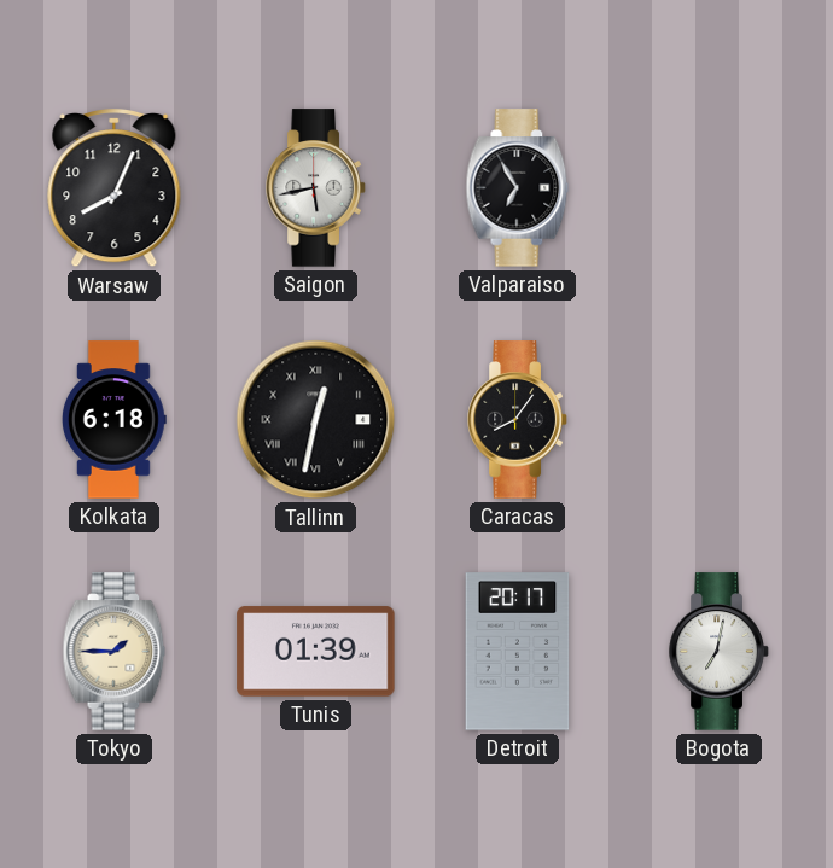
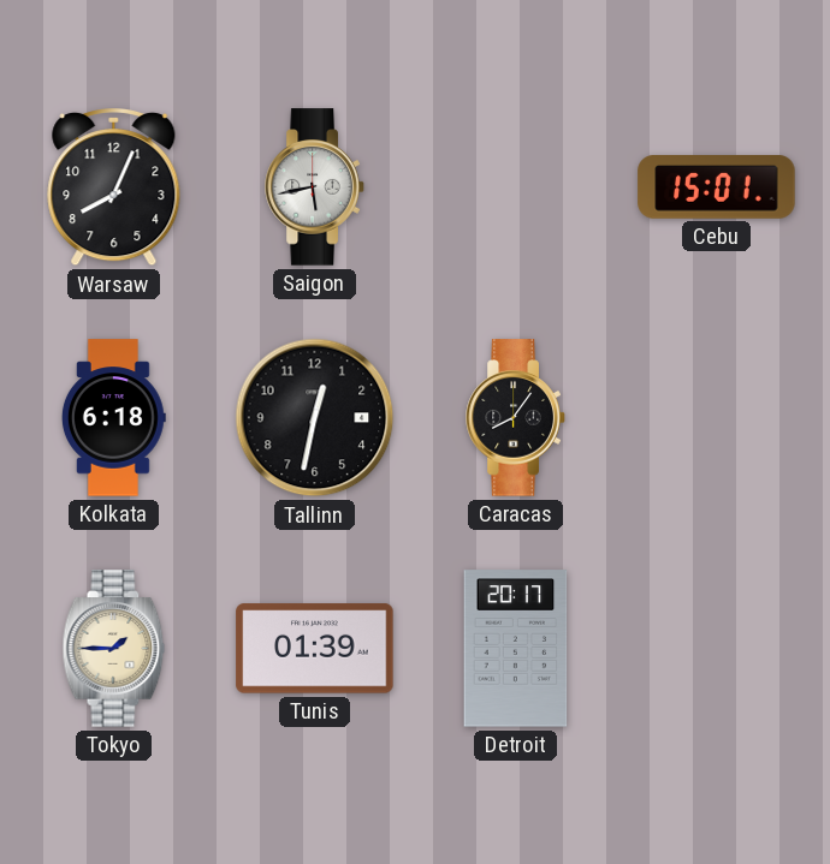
Valparaiso: 6:55 -> none
Cebu: none -> 15:01
Tallinn numerals: Roman -> Arabic
Bogota: 7:02 -> none
